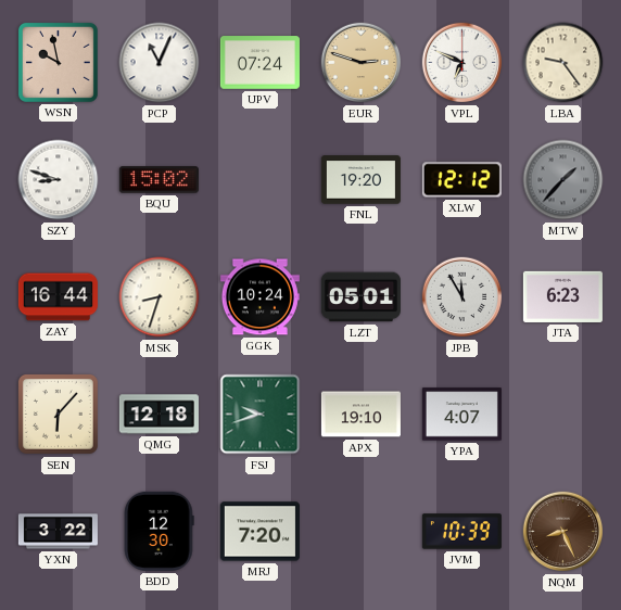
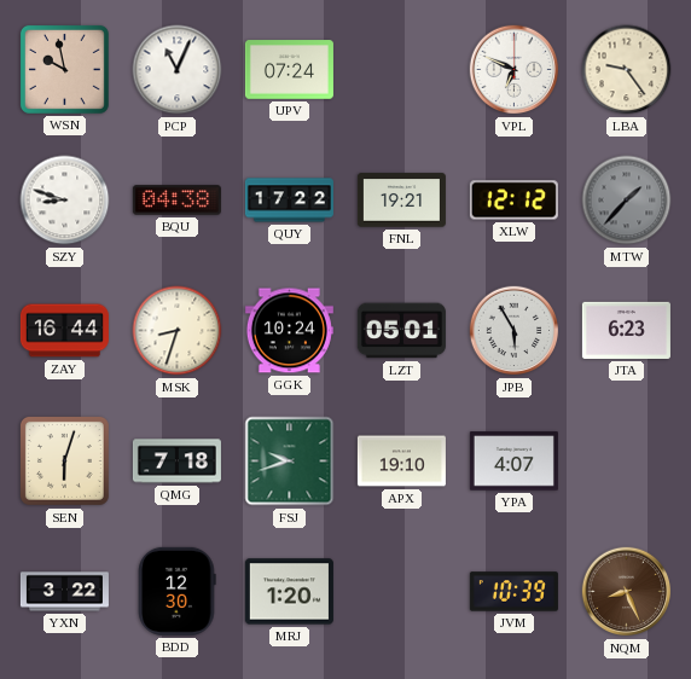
EUR: 2:48 -> none
BQU: 15:02 -> 04:38
QUY: none -> 17:22
FNL: 19:20 -> 19:21
JPB: 11:55 -> 5:55
SEN: 6:07 -> 6:03
QMG: 12:18 -> 7:18
MRJ: 7:20 -> 1:20
